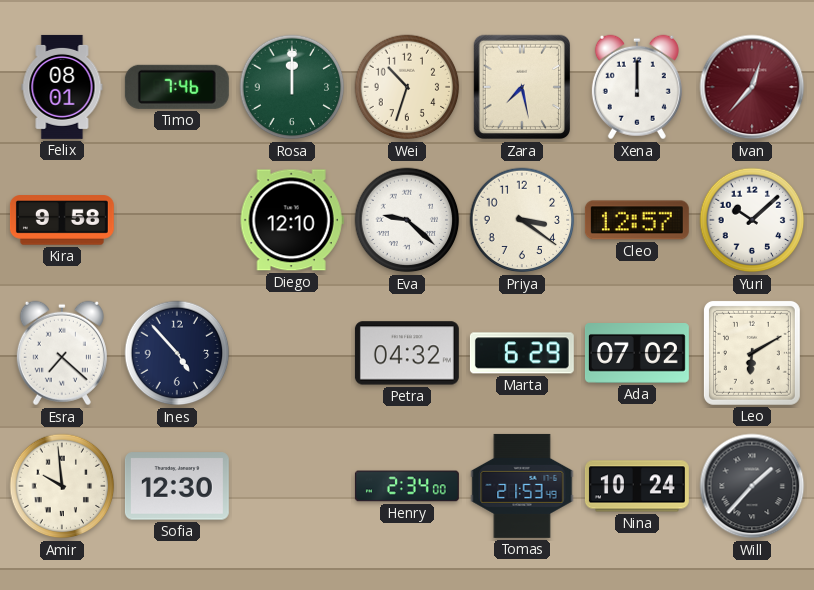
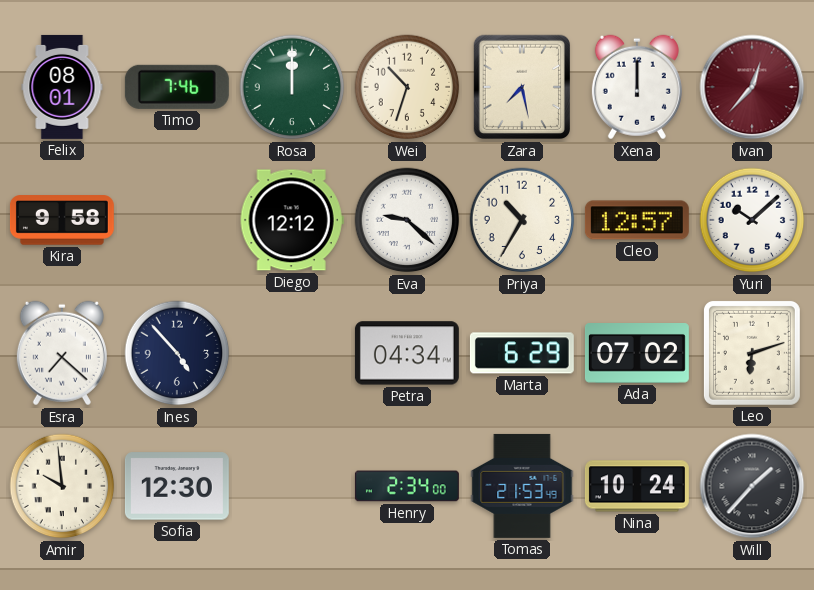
Diego: 12:10 -> 12:12
Priya: 3:21 -> 10:35
Petra: 04:32 -> 04:34
Leo: 6:10 -> 6:12
